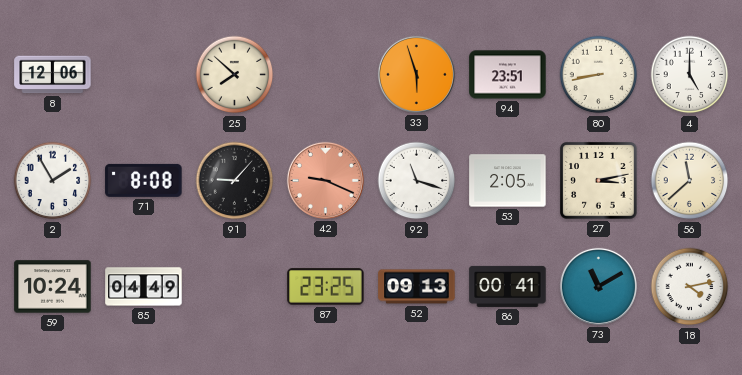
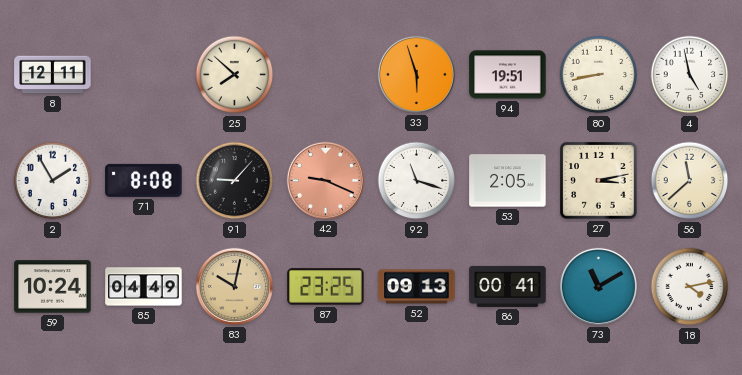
8: 12:06 -> 12:11
94: 23:51 -> 19:51
4: 5:00 -> 4:58
83: none -> 10:02
